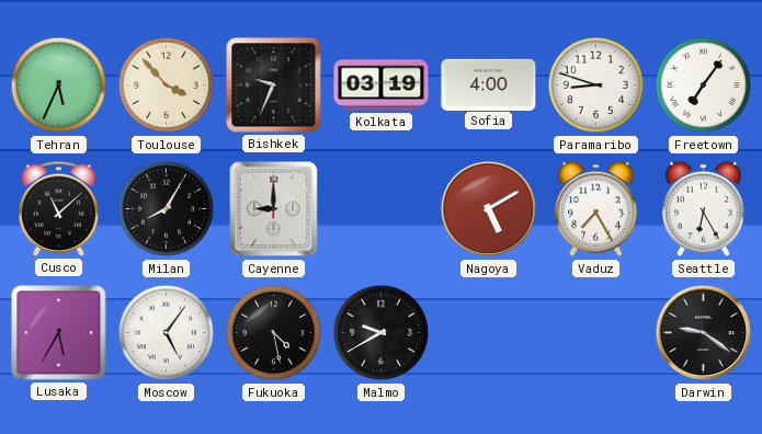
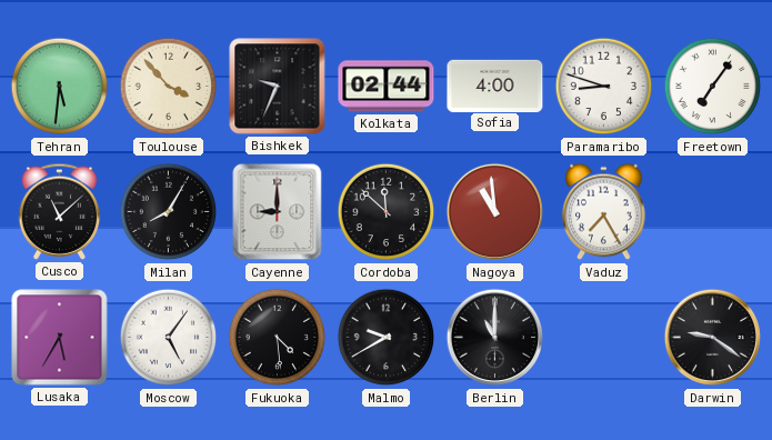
Tehran: 5:34 -> 5:31
Kolkata: 03:19 -> 02:44
Cordoba: none -> 11:52
Nagoya: 5:10 -> 10:59
Seattle: 6:25 -> none
Fukuoka: 4:28 -> 4:29
Berlin: none -> 11:00
